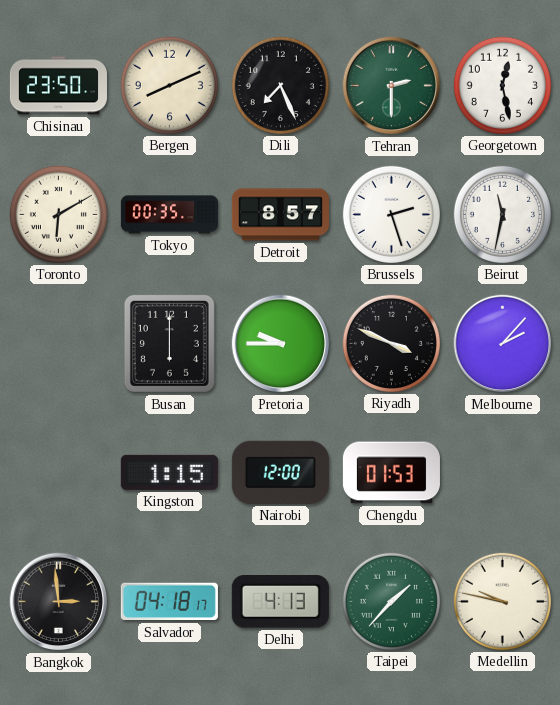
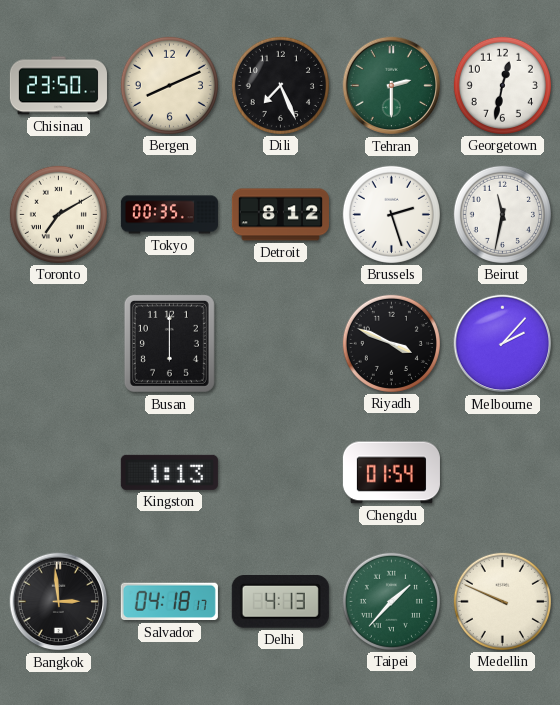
Georgetown: 12:28 -> 12:32
Toronto: 6:10 -> 7:10
Detroit: 8:57 -> 8:12
Pretoria: 9:45 -> none
Kingston: 1:15 -> 1:13
Nairobi: 12:00 -> none
Chengdu: 01:53 -> 01:54
Medellin: 9:47 -> 9:49
